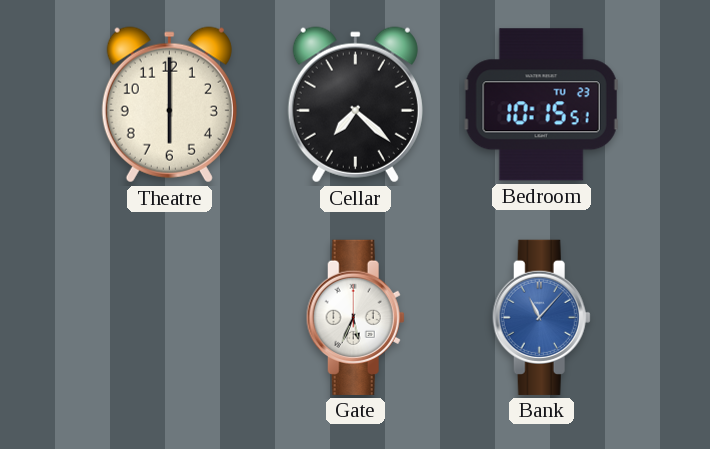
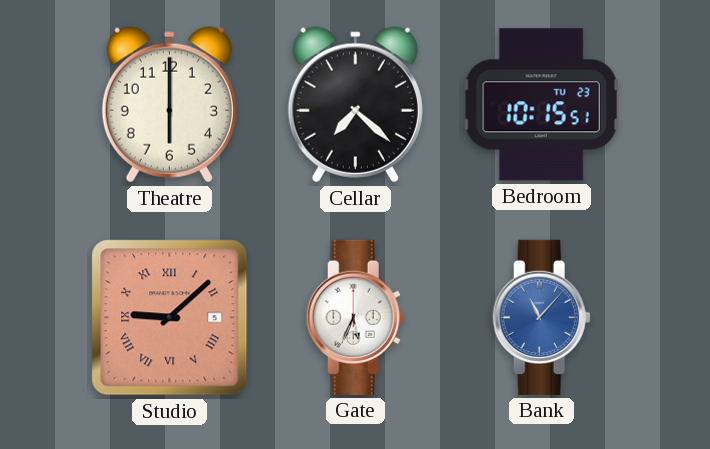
Studio: none -> 9:08
